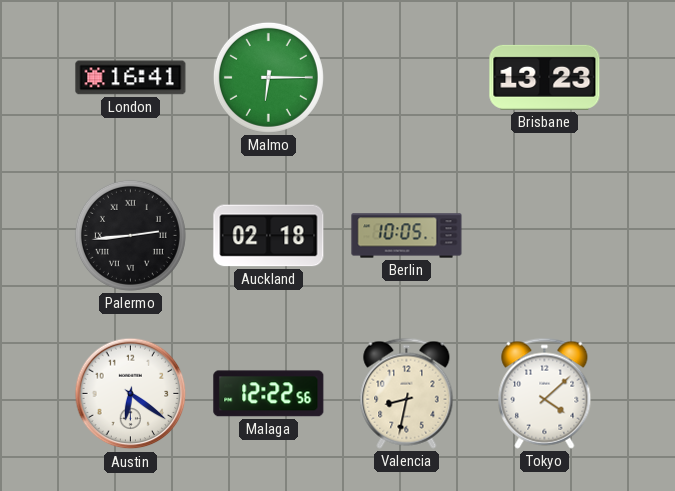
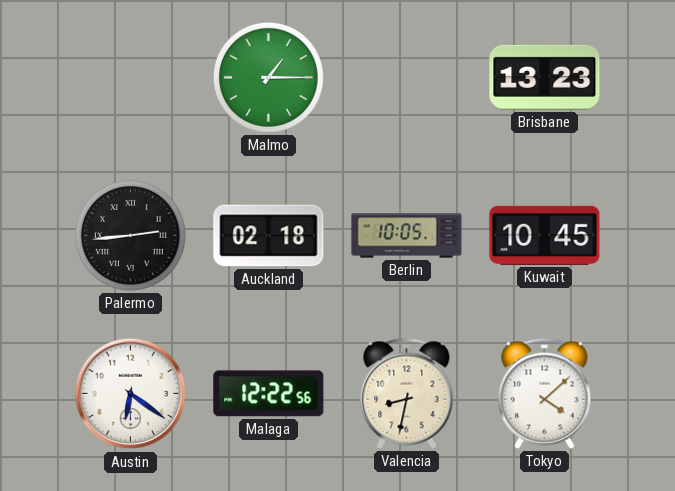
London: 16:41 -> none
Malmo: 6:15 -> 1:15
Kuwait: none -> 10:45
